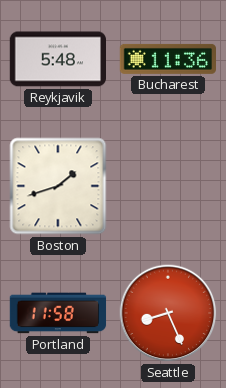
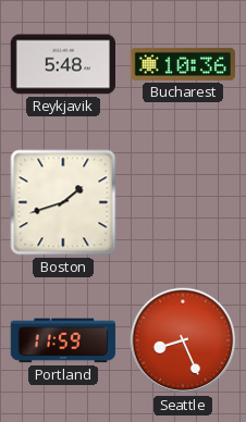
Bucharest: 11:36 -> 10:36
Portland: 11:58 -> 11:59
